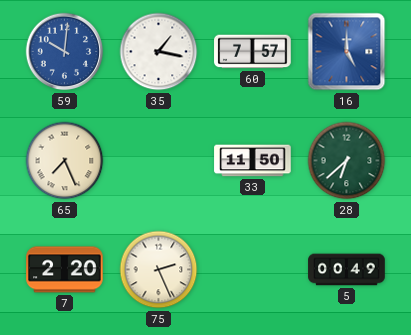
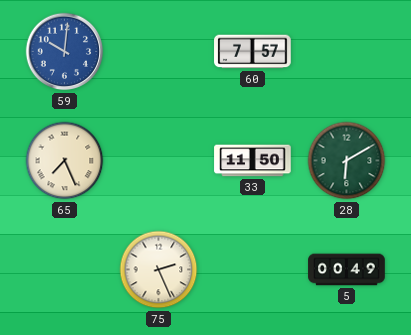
35: 1:17 -> none
16: 5:00 -> none
28: 6:38 -> 6:10
7: 2:20 -> none
